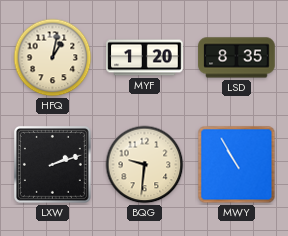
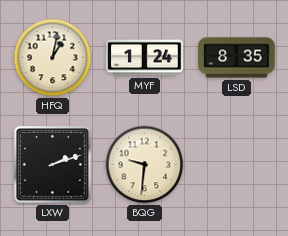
MYF: 1:20 -> 1:24
MWY: 10:55 -> none
